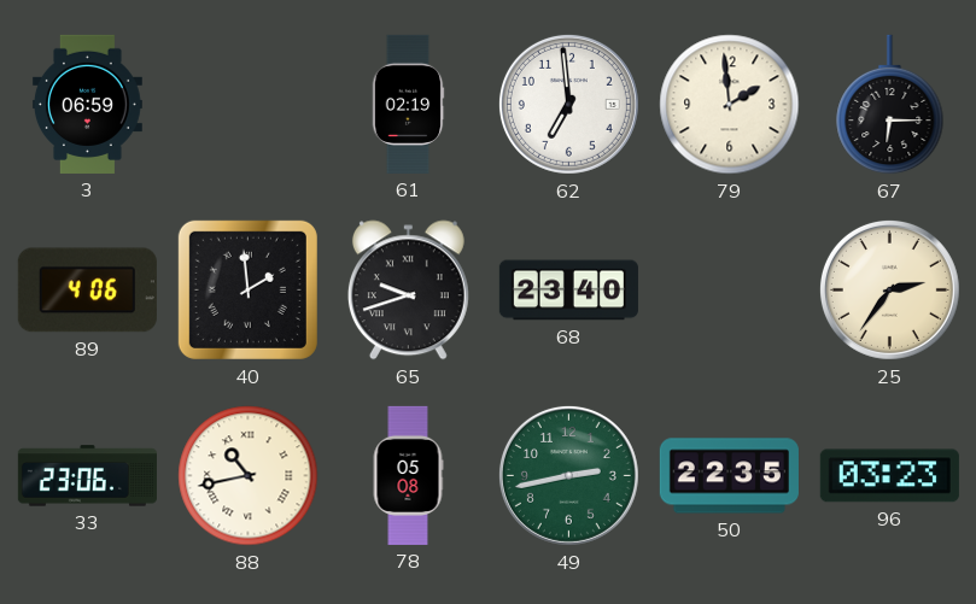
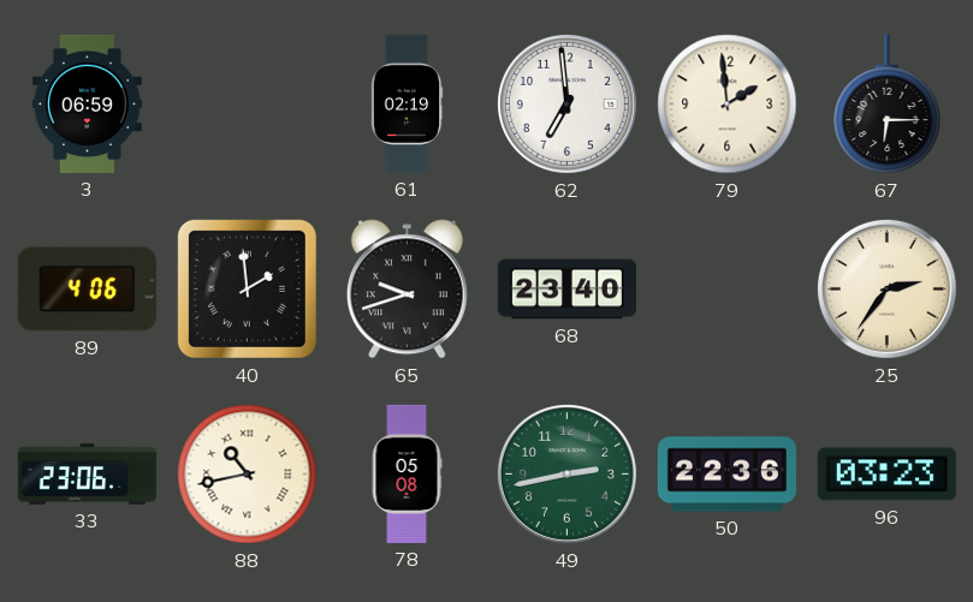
50: 22:35 -> 22:36
